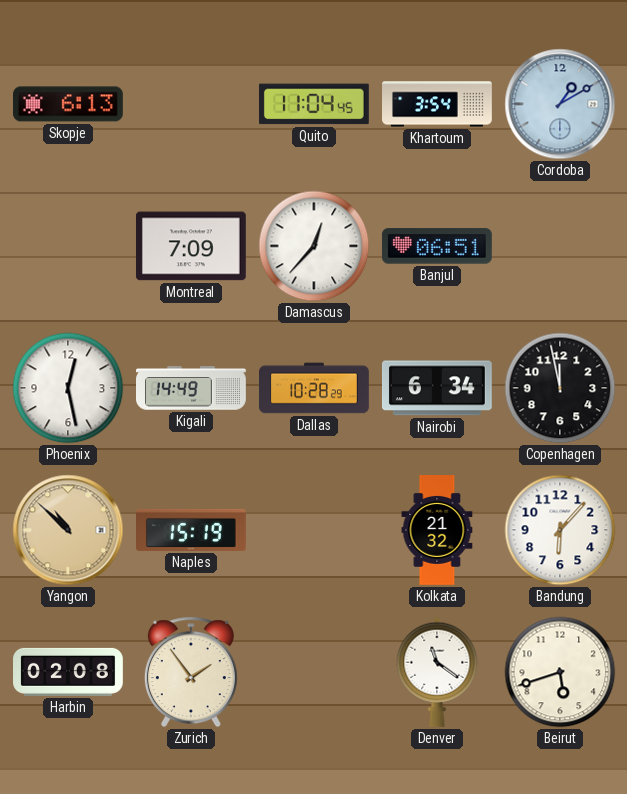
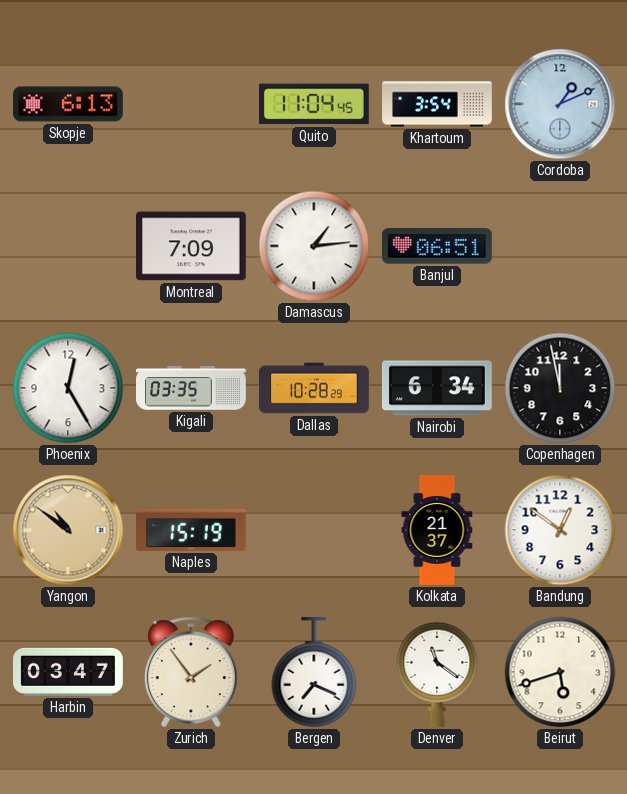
Cordoba: 1:10 -> 1:11
Damascus: 12:37 -> 1:14
Phoenix: 12:28 -> 12:25
Kigali: 14:49 -> 03:35
Yangon: 10:52 -> 10:51
Kolkata: 21:32 -> 21:37
Bandung: 6:07 -> 12:51
Harbin: 02:08 -> 03:47
Bergen: none -> 7:19
